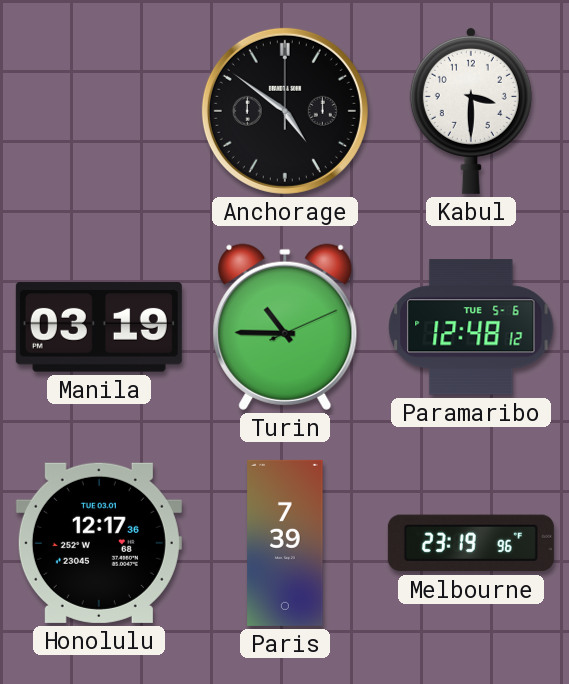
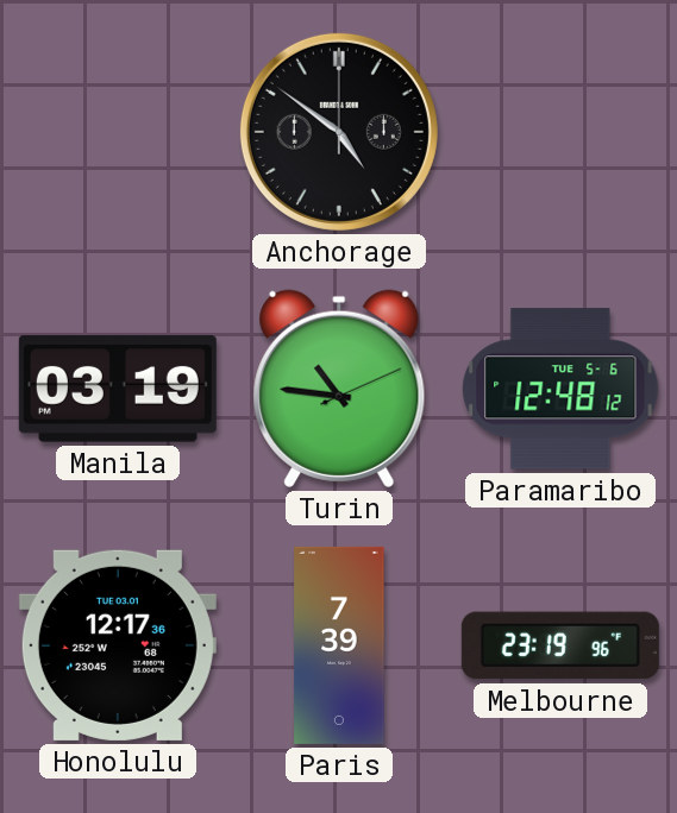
Kabul: 3:30 -> none
Turin: 10:45 -> 10:46
